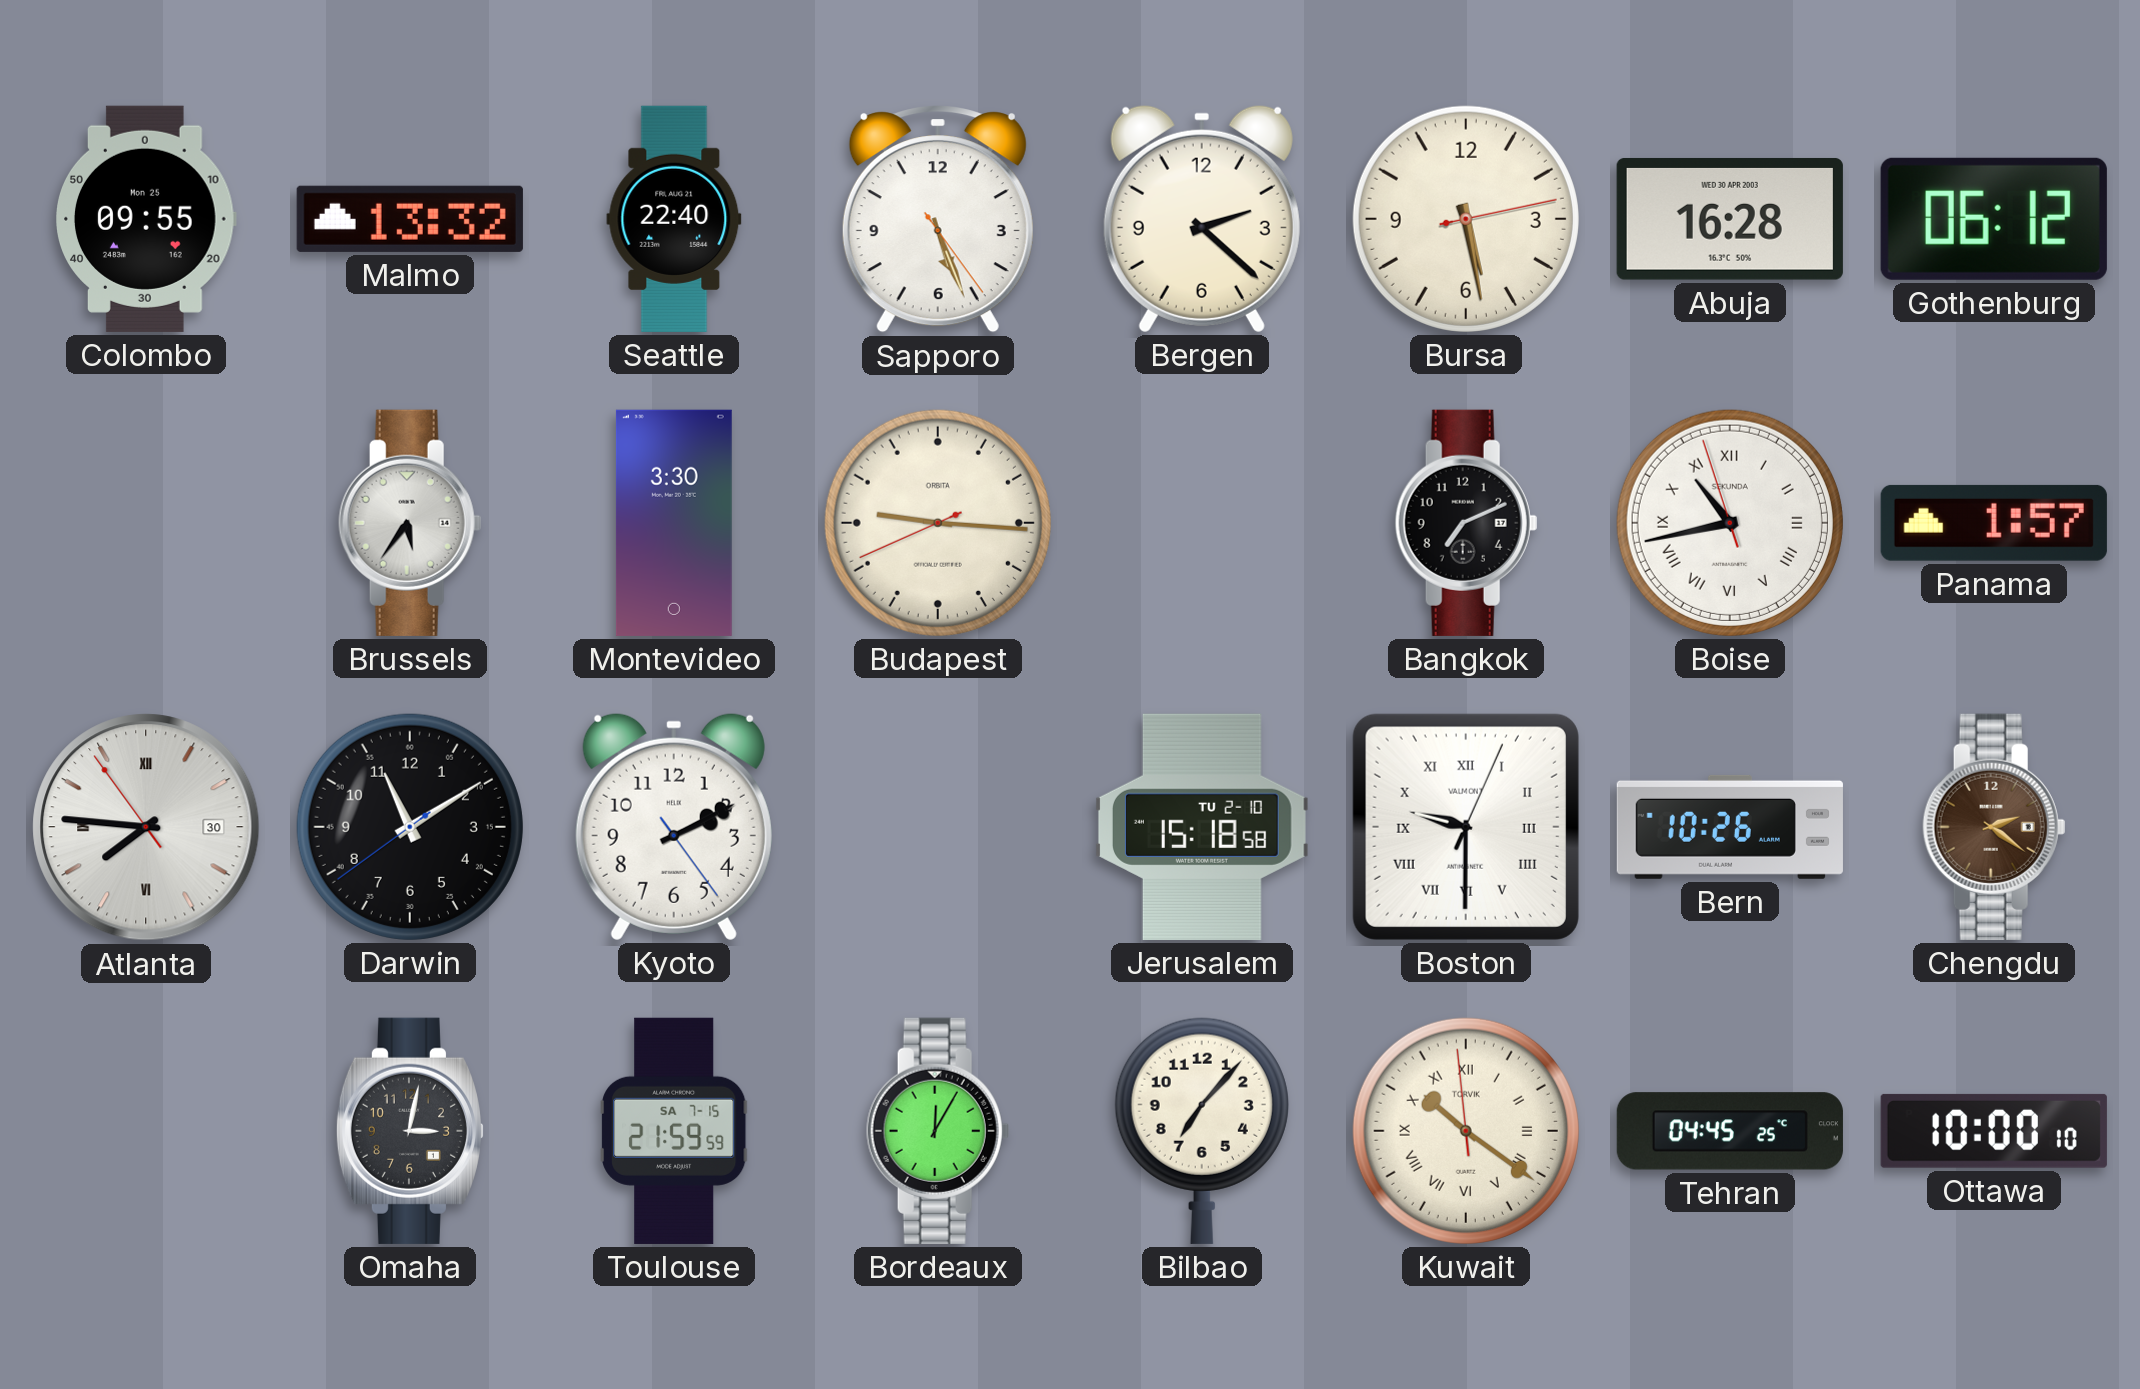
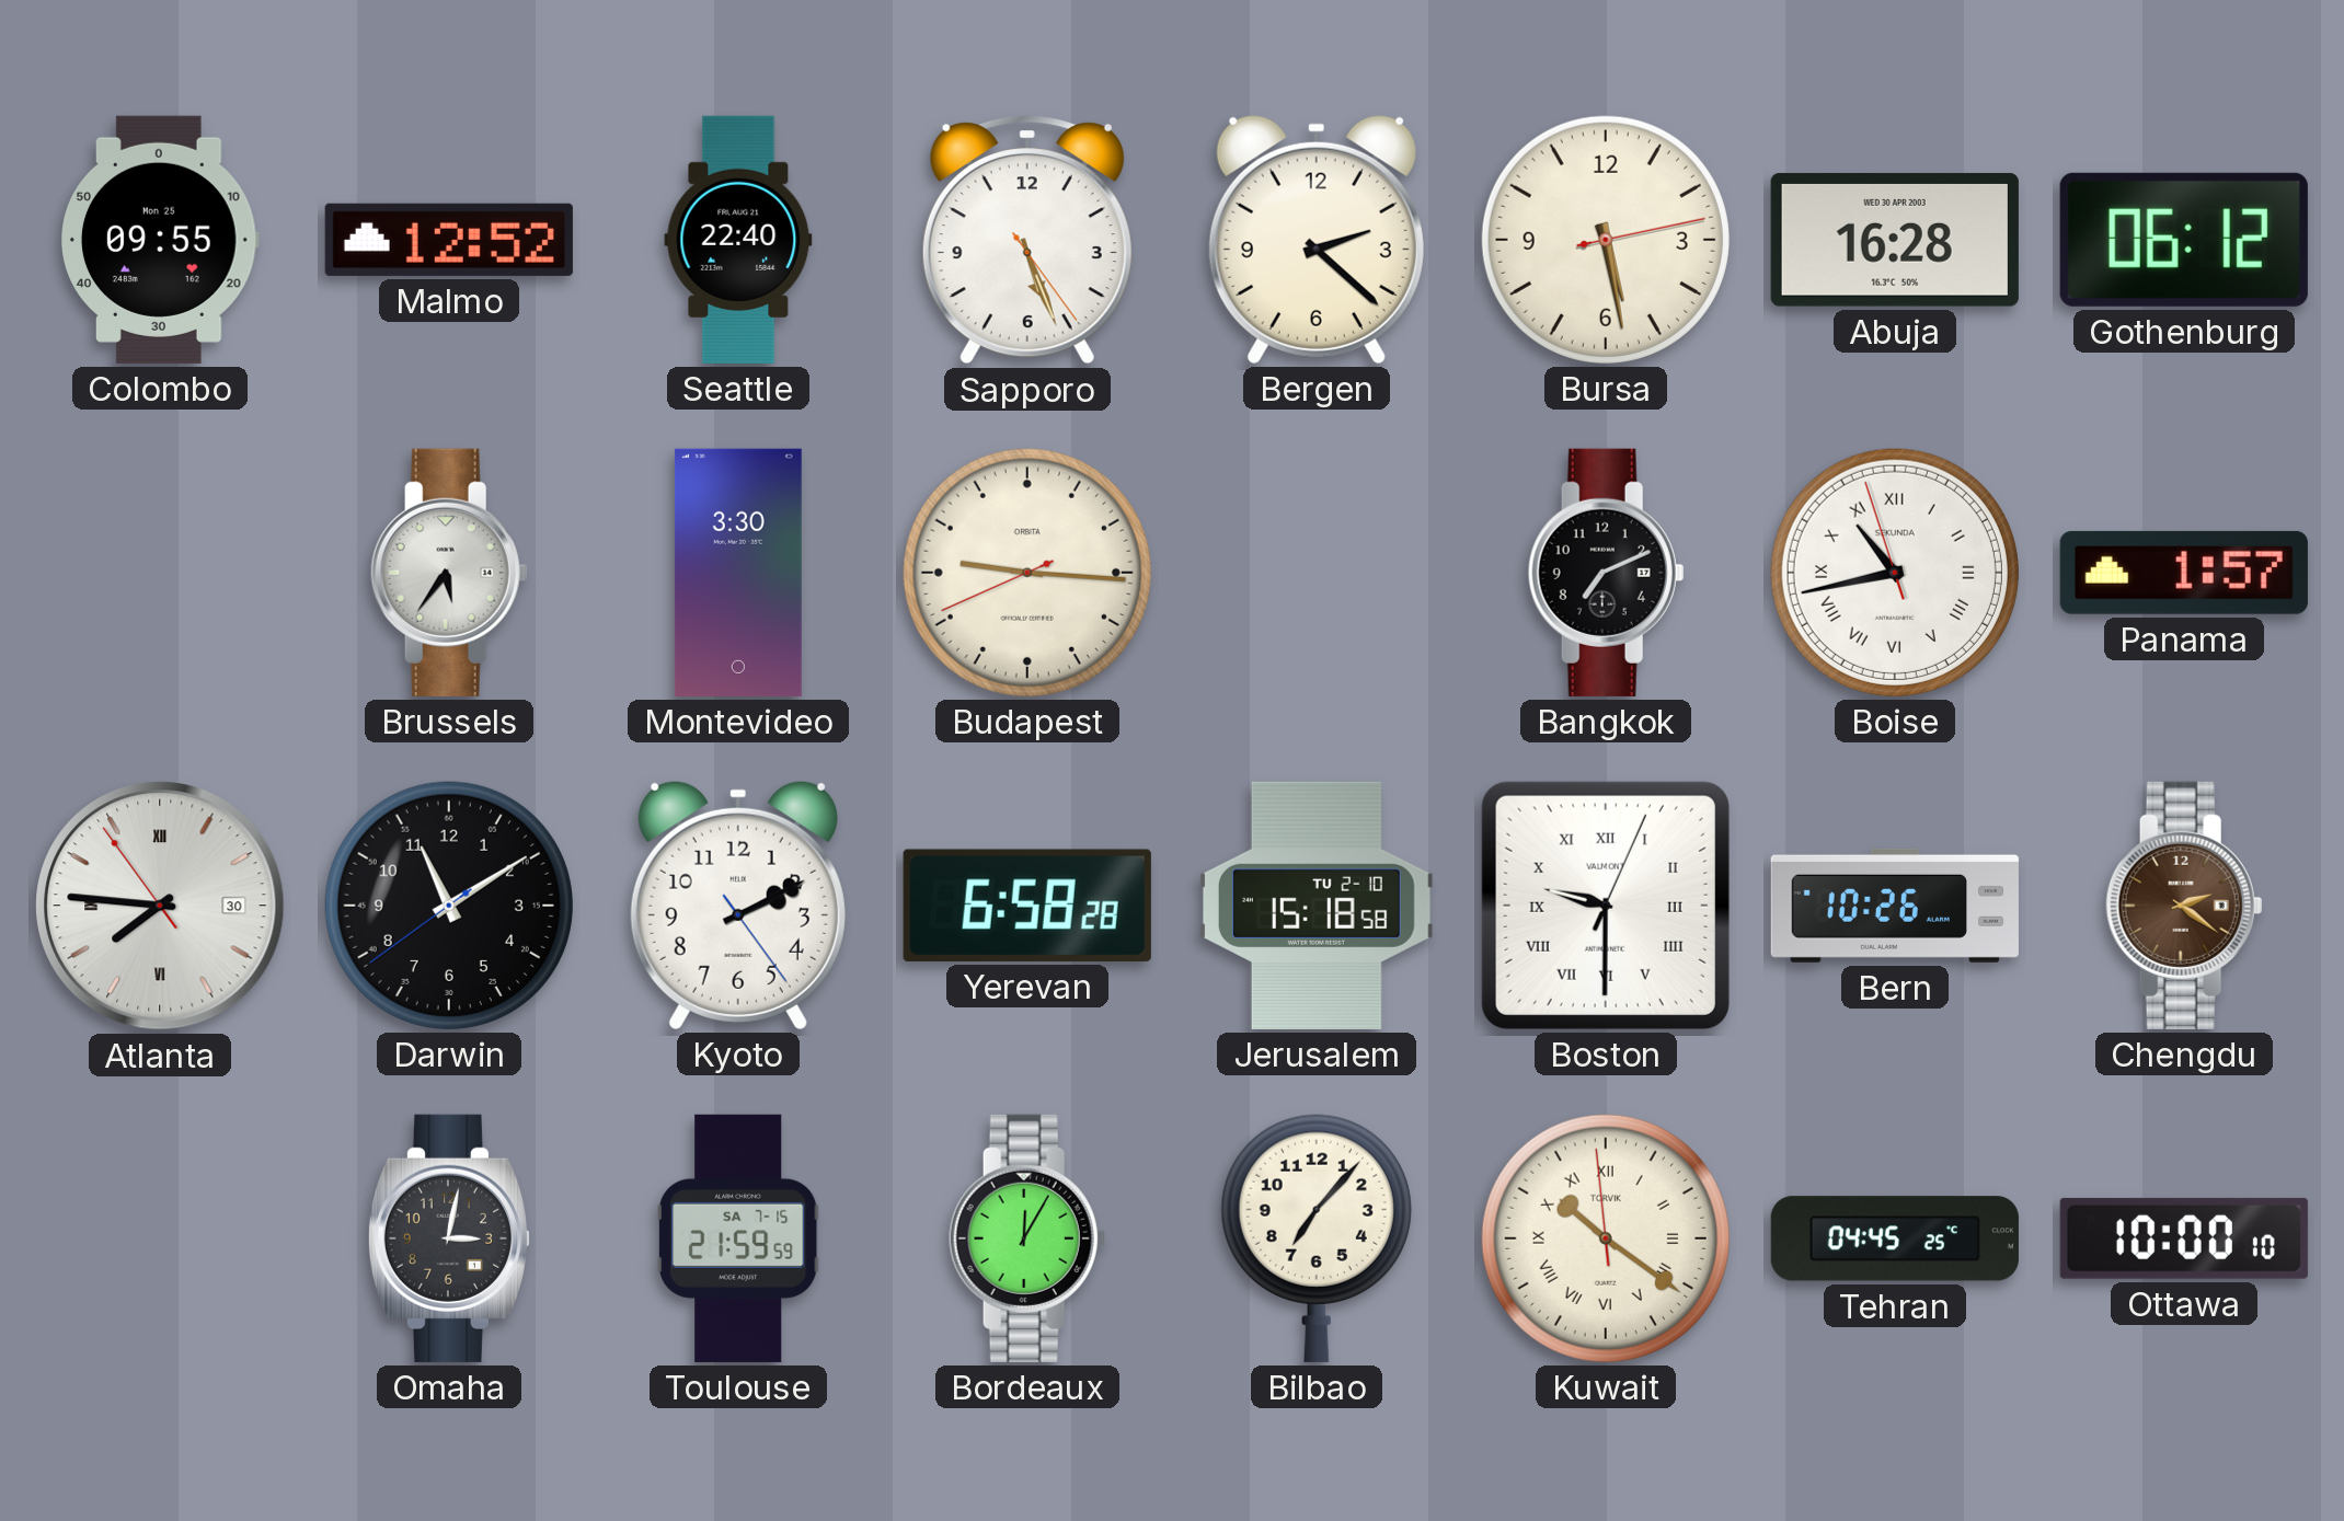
Malmo: 13:32 -> 12:52
Yerevan: none -> 6:58
